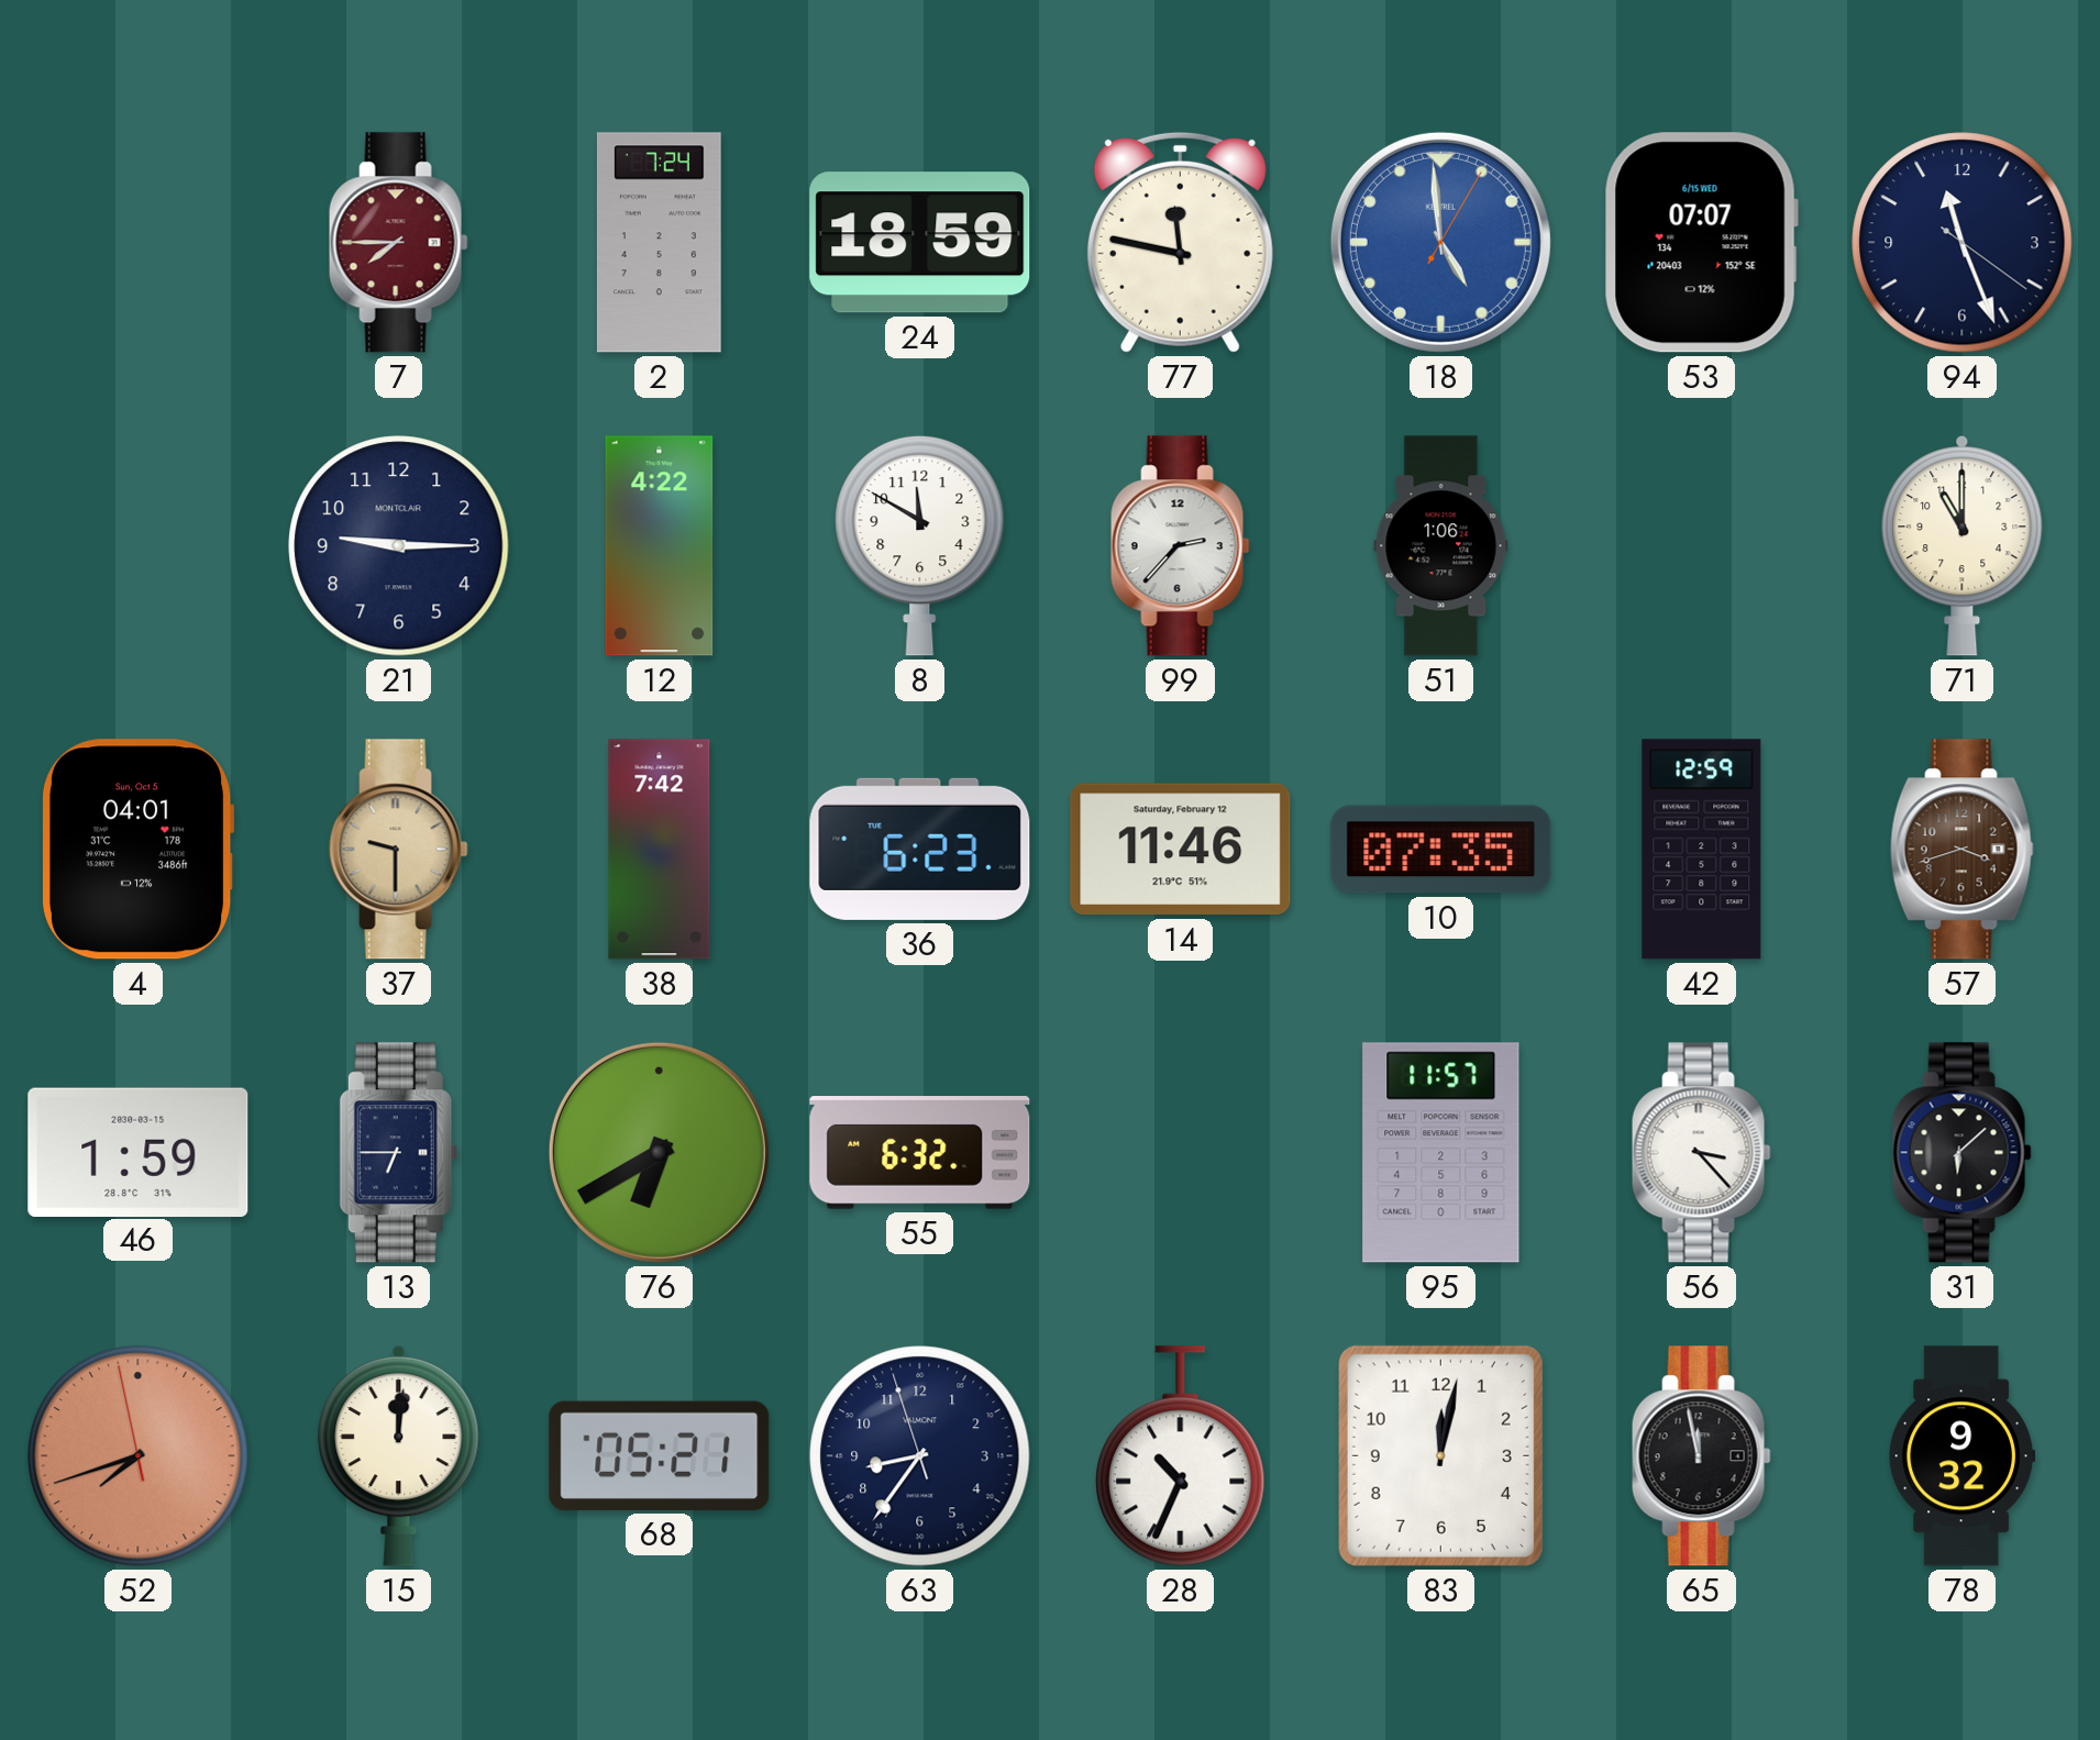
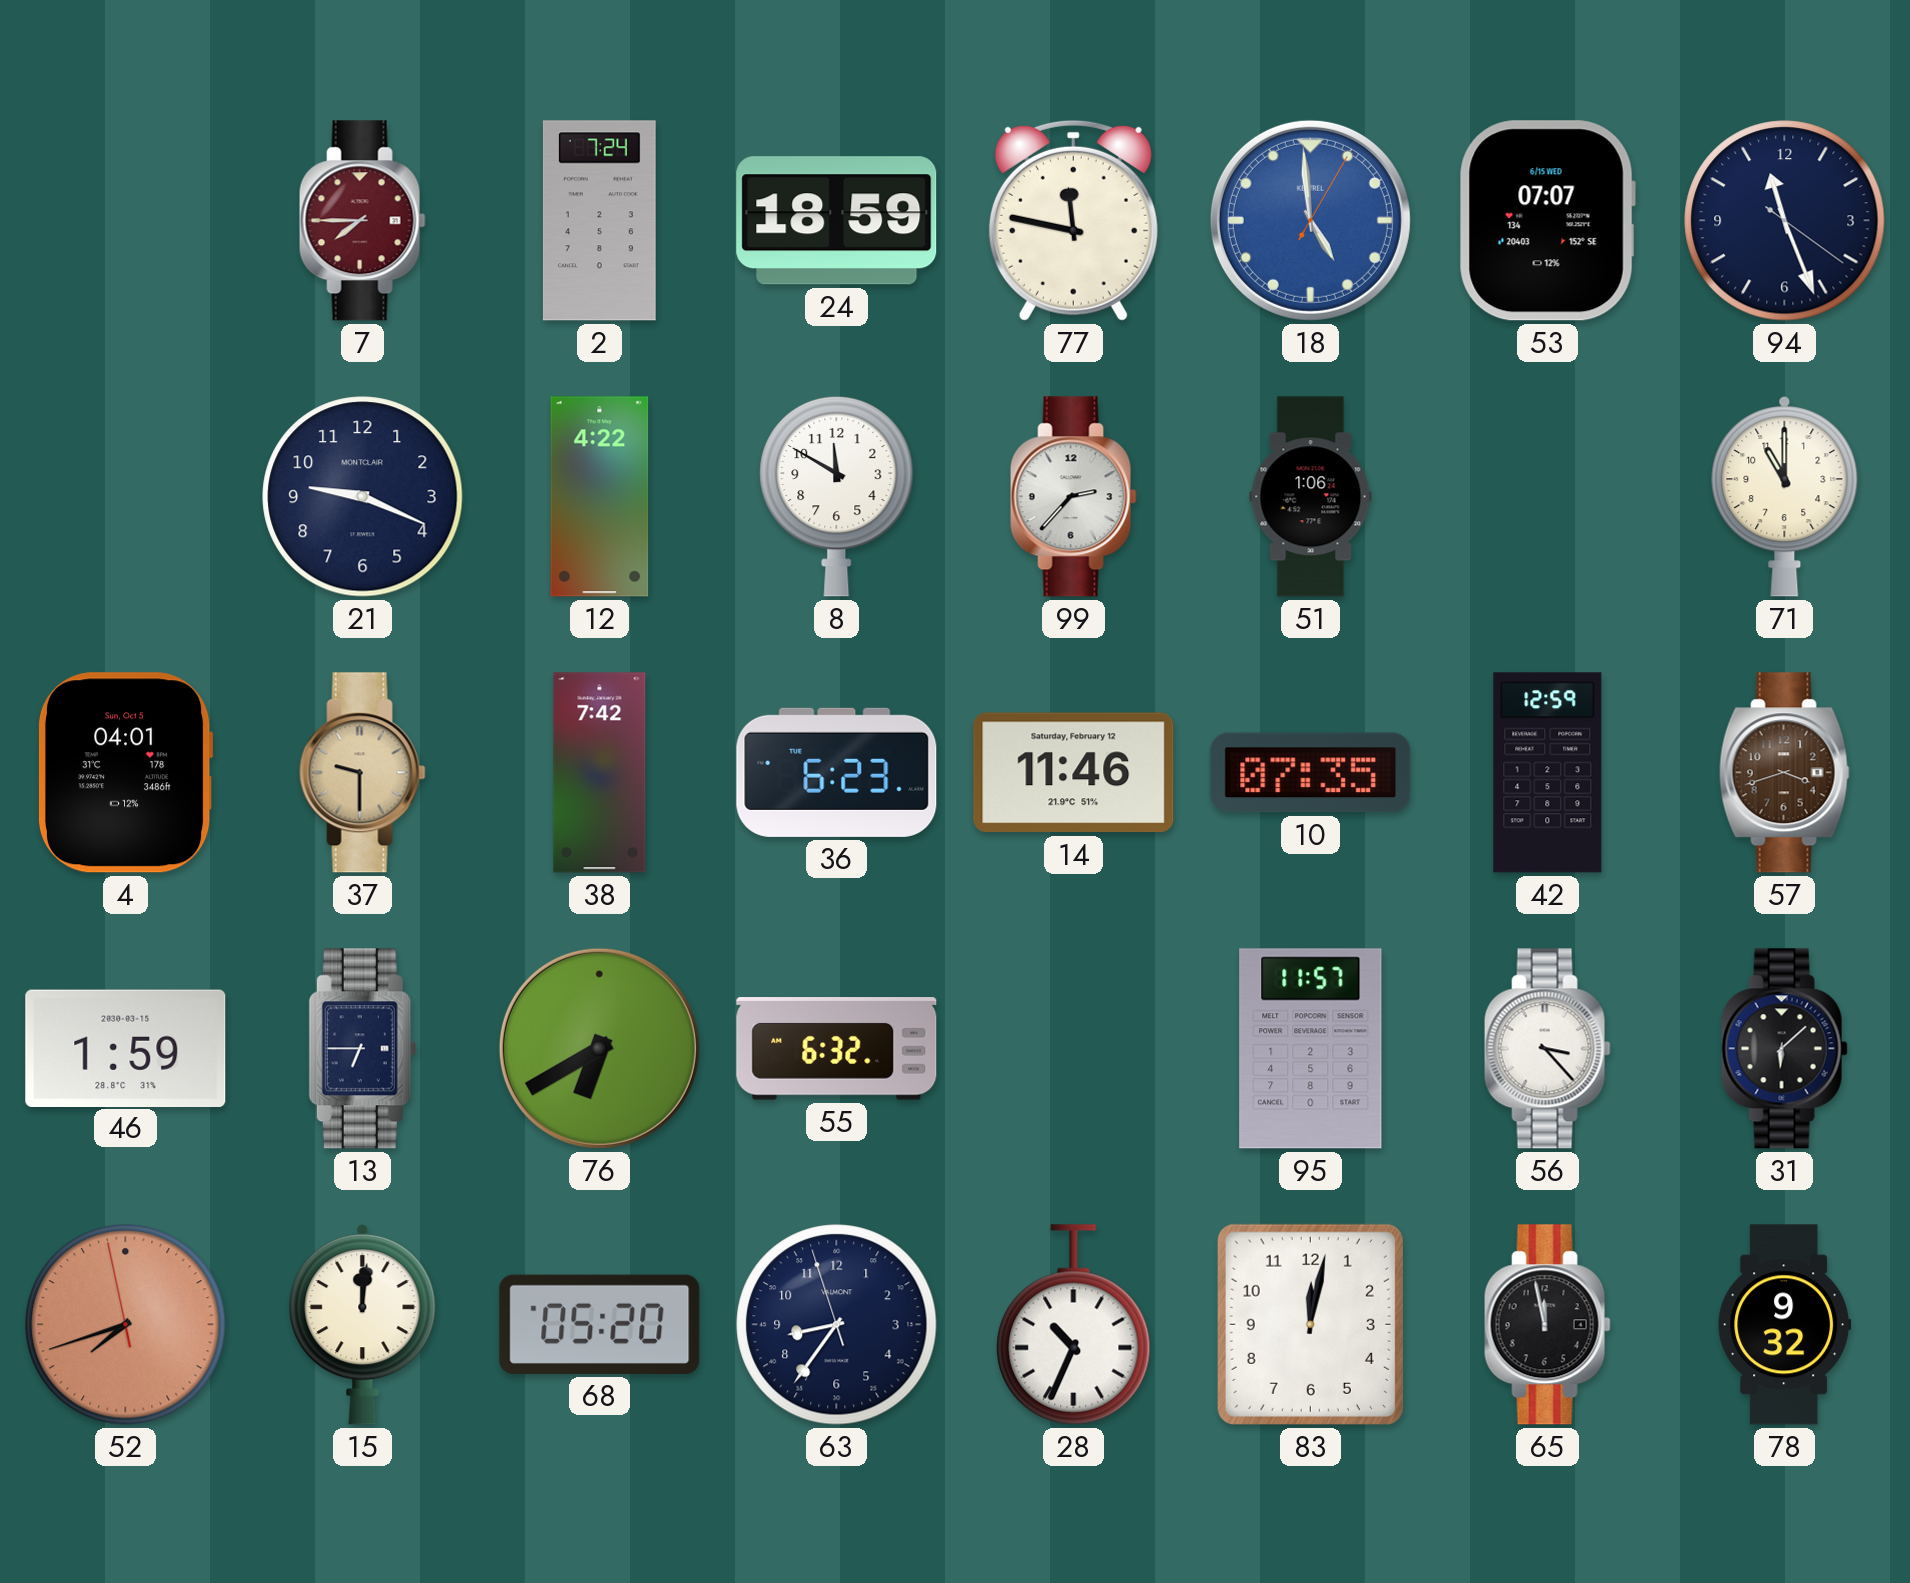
21: 9:15 -> 9:19
68: 05:21 -> 05:20
